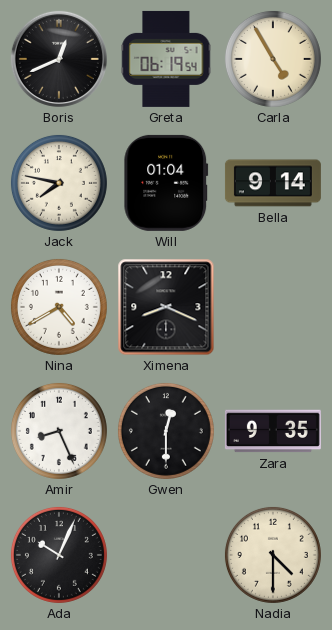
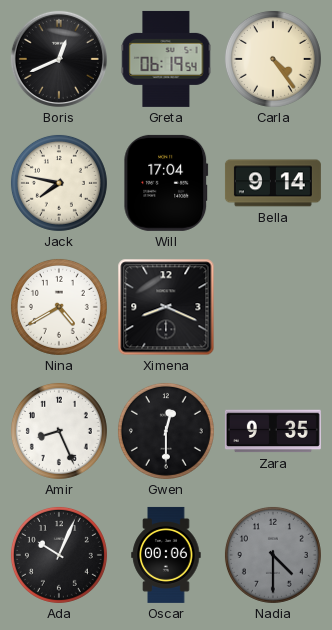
Carla: 4:55 -> 4:24
Will: 01:04 -> 17:04
Oscar: none -> 00:06
Nadia dial: cream -> grey
